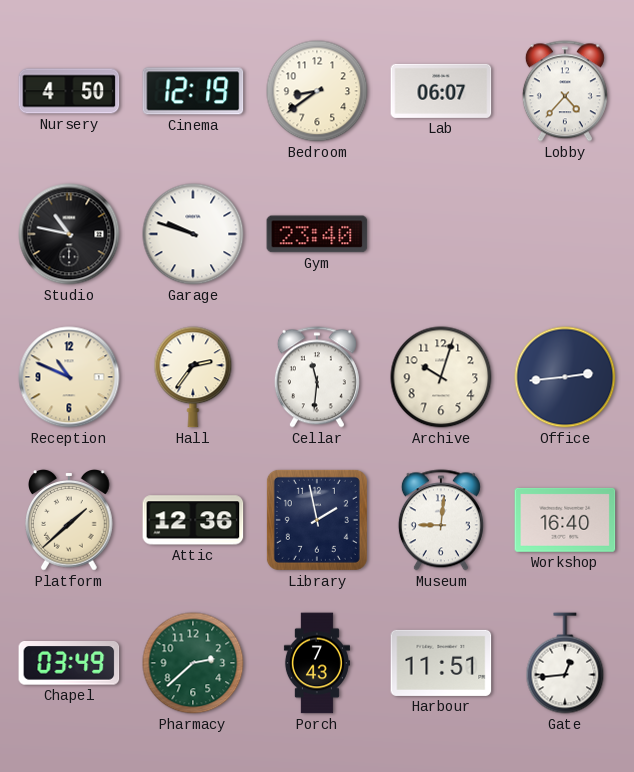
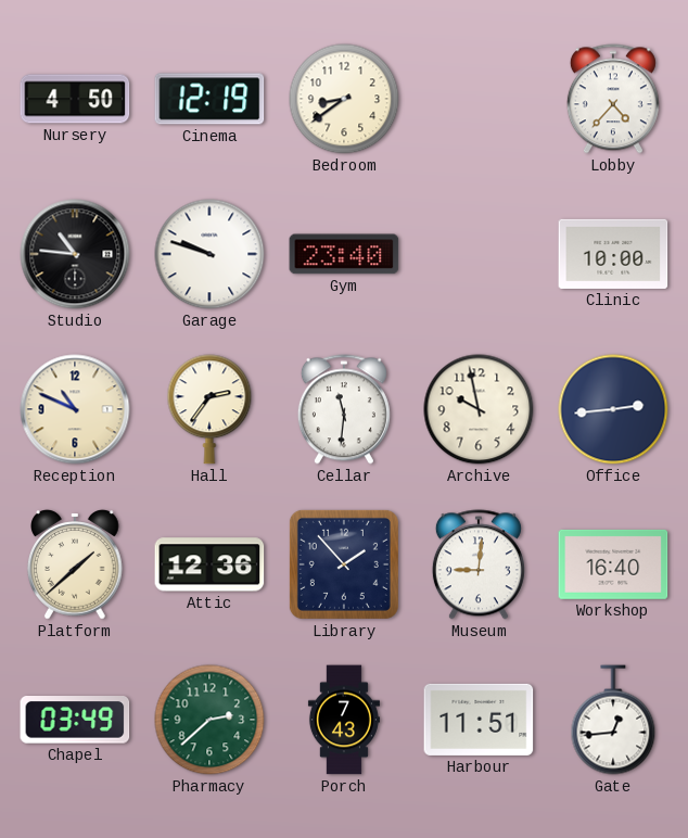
Lab: 06:07 -> none
Studio: 10:47 -> 10:46
Clinic: none -> 10:00
Archive: 10:03 -> 9:58
Library: 1:58 -> 1:53
